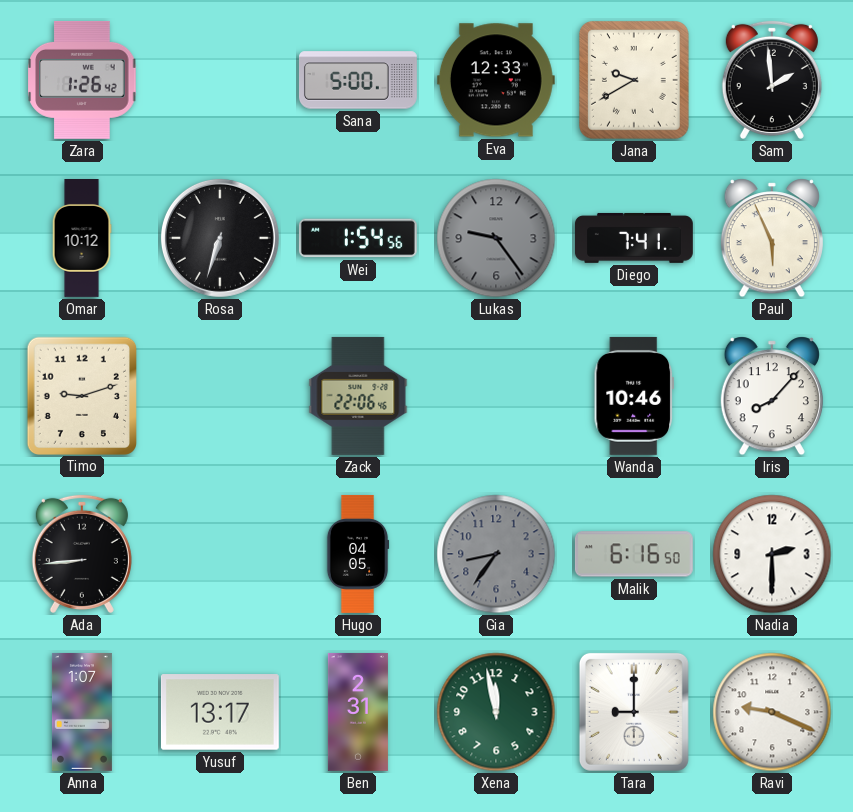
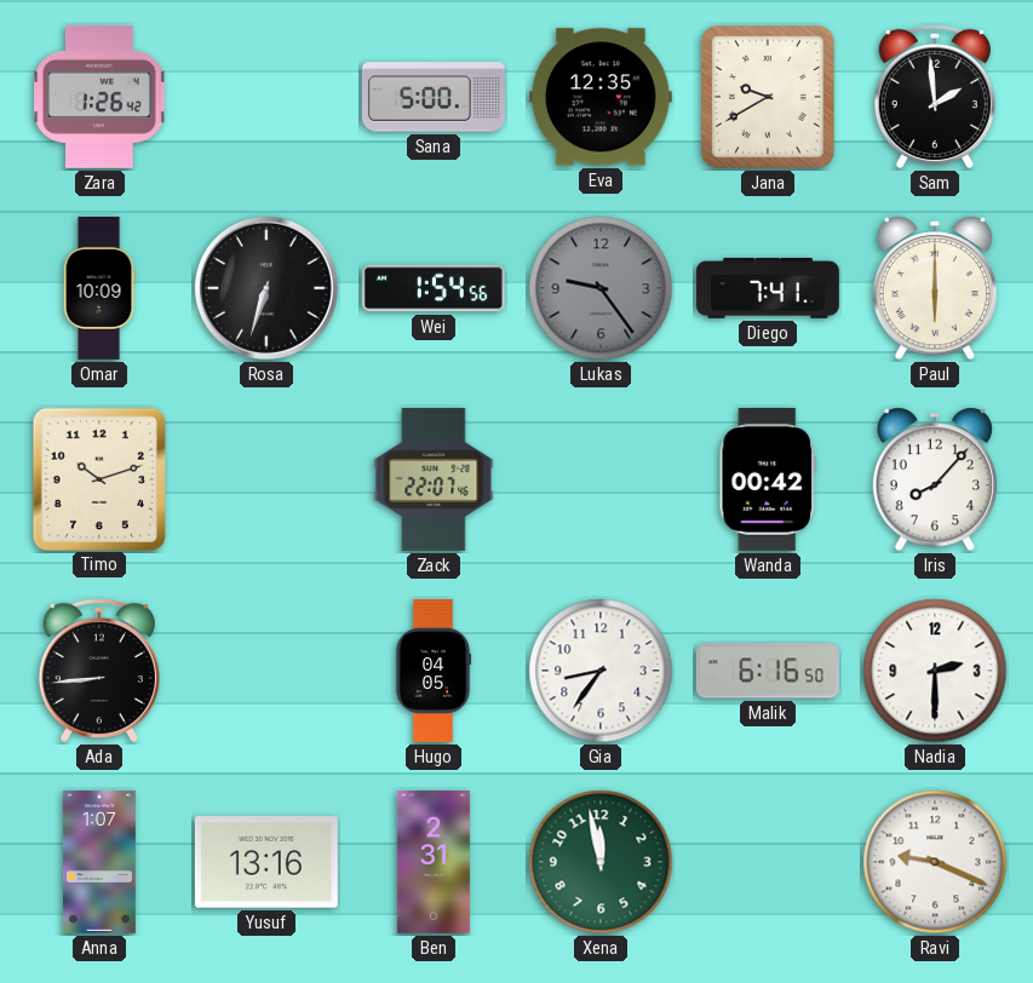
Eva: 12:33 -> 12:35
Omar: 10:12 -> 10:09
Paul: 5:56 -> 6:00
Timo: 9:12 -> 10:12
Zack: 22:06 -> 22:07
Wanda: 10:46 -> 00:42
Gia dial: grey -> white
Yusuf: 13:17 -> 13:16
Tara: 9:00 -> none
